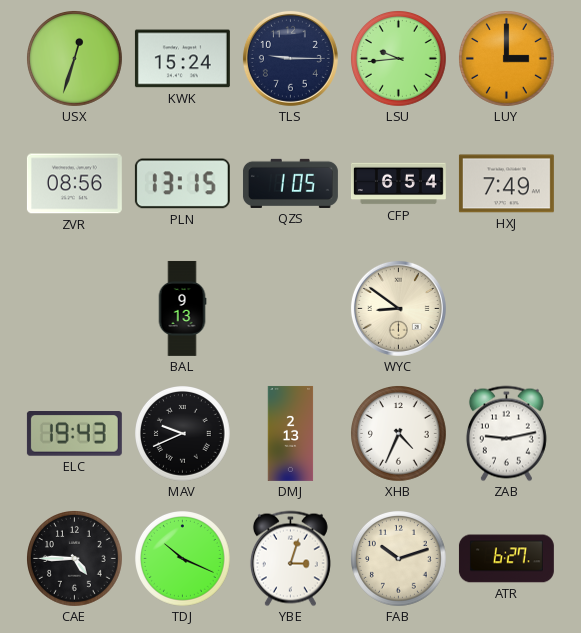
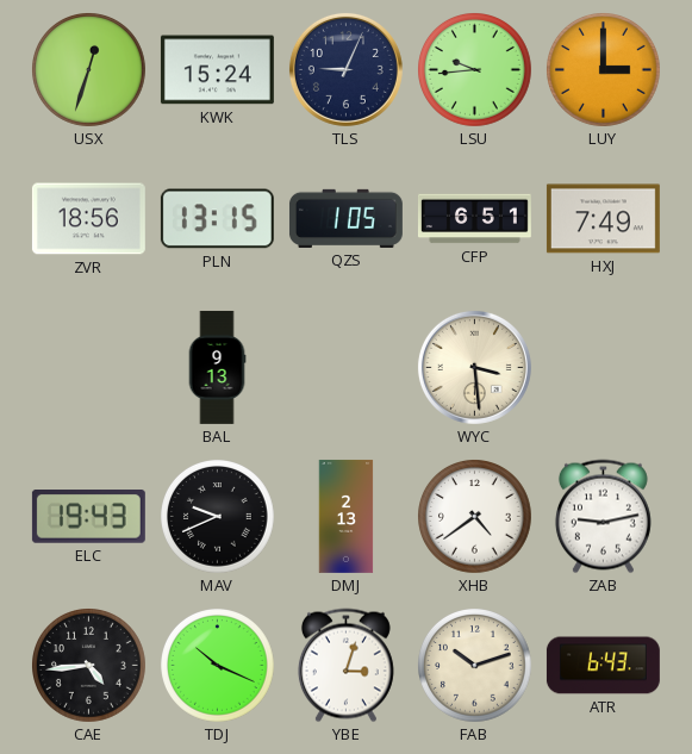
TLS: 9:15 -> 9:04
ZVR: 08:56 -> 18:56
CFP: 6:54 -> 6:51
WYC: 8:51 -> 3:29
XHB: 4:34 -> 4:39
CAE: 4:45 -> 4:44
ATR: 6:27 -> 6:43
